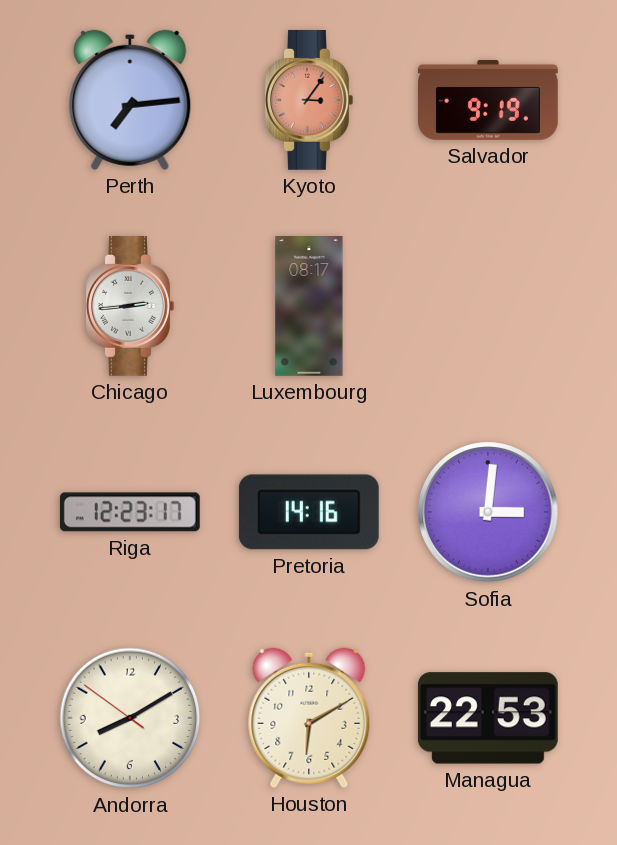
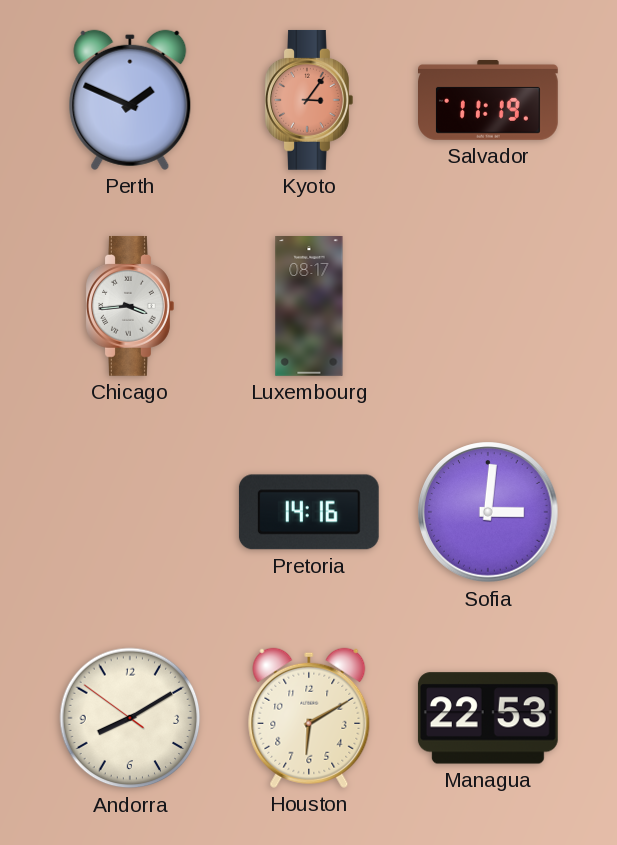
Perth: 7:14 -> 1:49
Salvador: 9:19 -> 11:19
Chicago: 2:44 -> 3:44
Riga: 12:23 -> none
